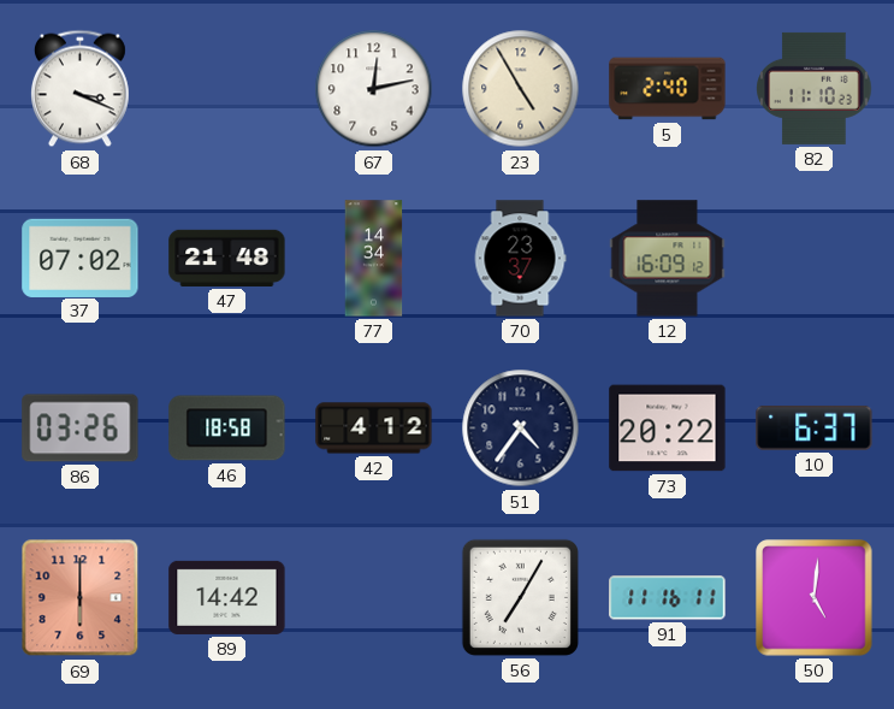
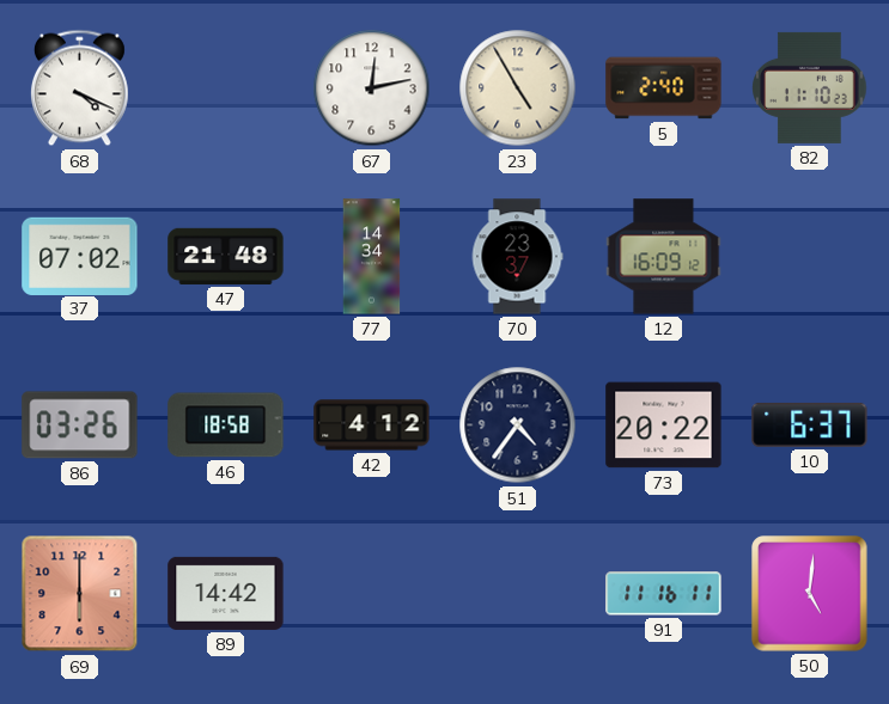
68: 3:19 -> 4:19
56: 7:05 -> none
